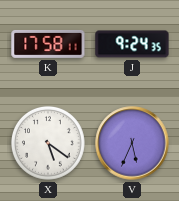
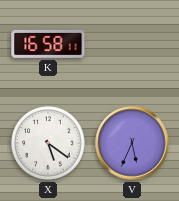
K: 17:58 -> 16:58
J: 9:24 -> none
